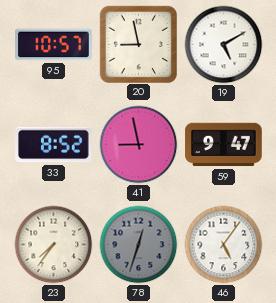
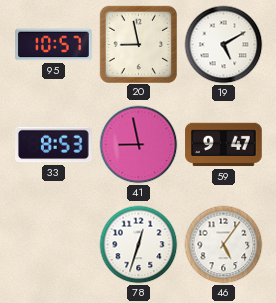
33: 8:52 -> 8:53
23: 7:36 -> none
78 dial: grey -> white
